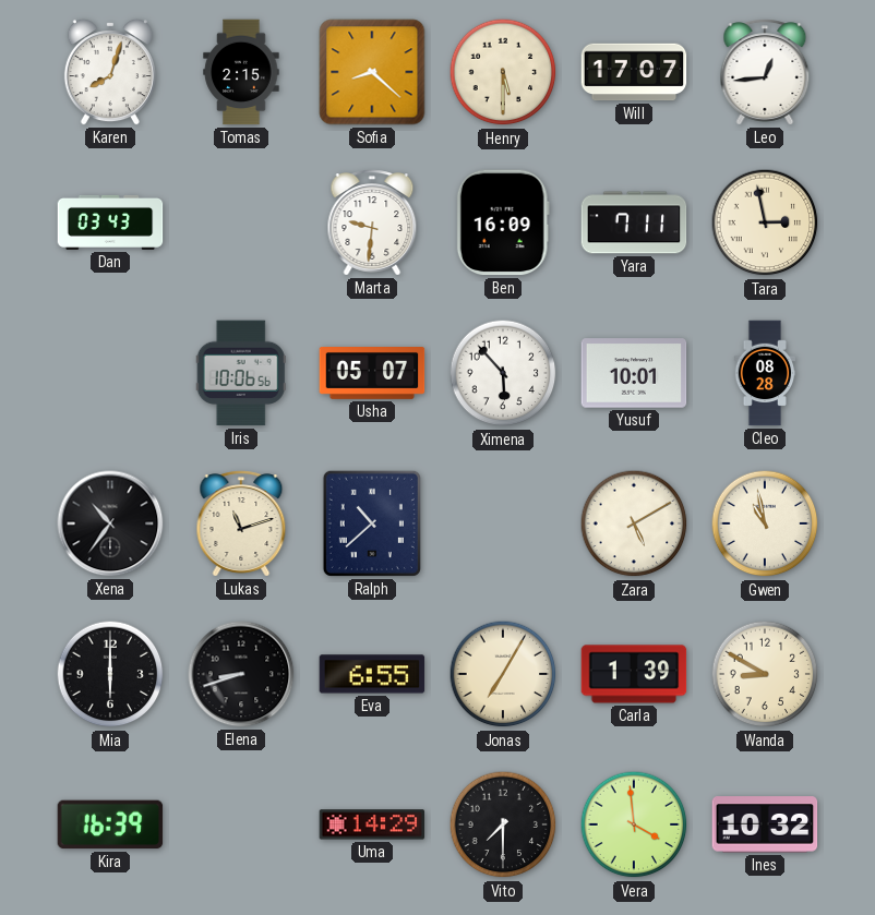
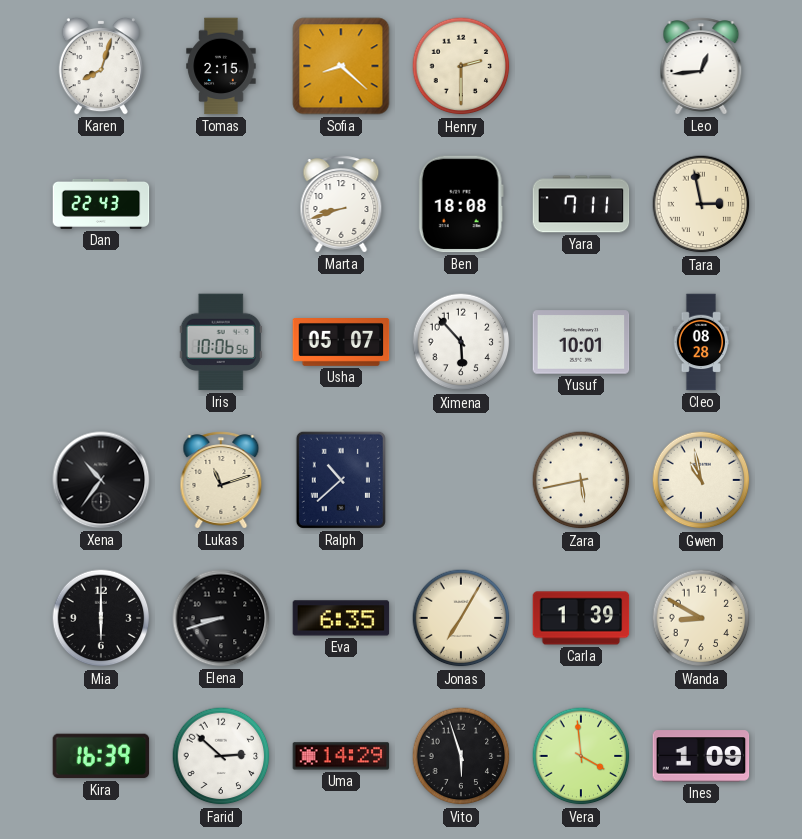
Henry: 5:30 -> 2:30
Will: 17:07 -> none
Dan: 03:43 -> 22:43
Marta: 9:31 -> 8:42
Ben: 16:09 -> 18:08
Zara: 5:10 -> 5:43
Eva: 6:55 -> 6:35
Farid: none -> 2:52
Vito: 7:30 -> 5:57
Ines: 10:32 -> 1:09
